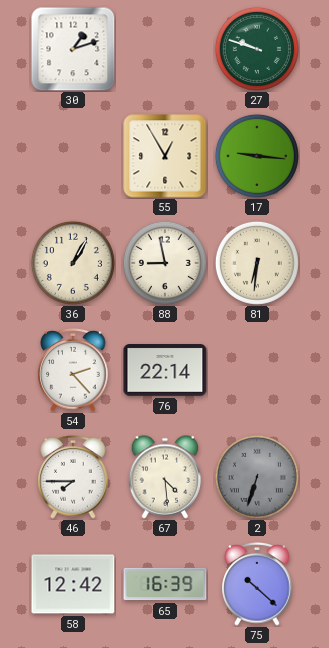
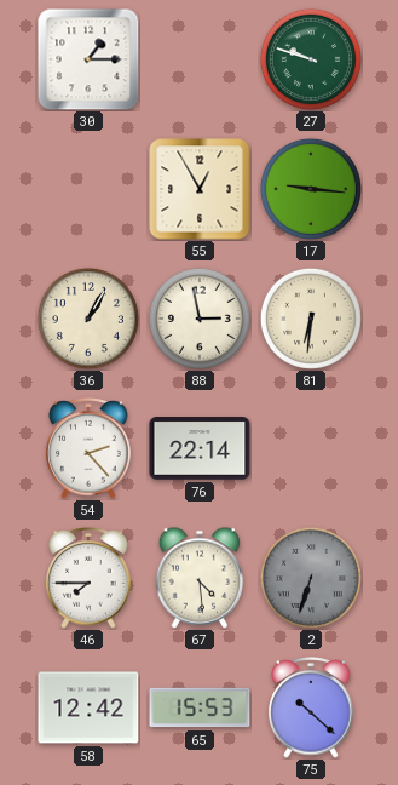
30: 1:12 -> 1:15
88: 8:58 -> 2:58
65: 16:39 -> 15:53
